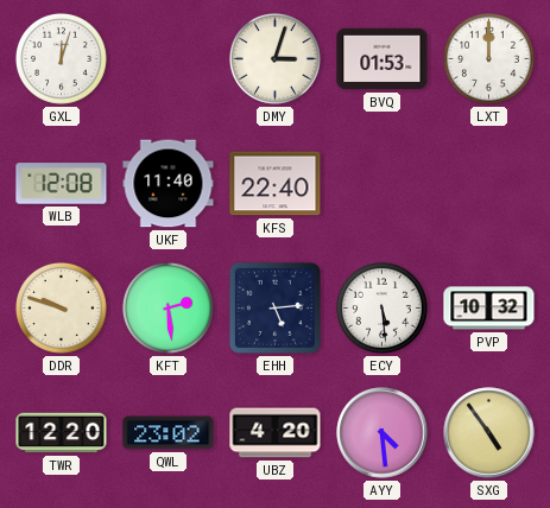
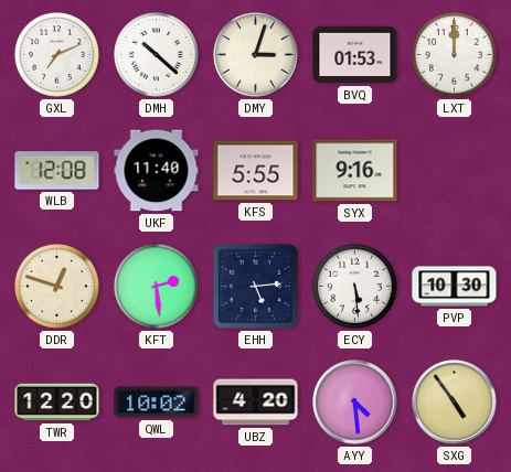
GXL: 12:03 -> 7:11
DMH: none -> 10:22
KFS: 22:40 -> 5:55
SYX: none -> 9:16
DDR: 9:48 -> 12:48
PVP: 10:32 -> 10:30
QWL: 23:02 -> 10:02
